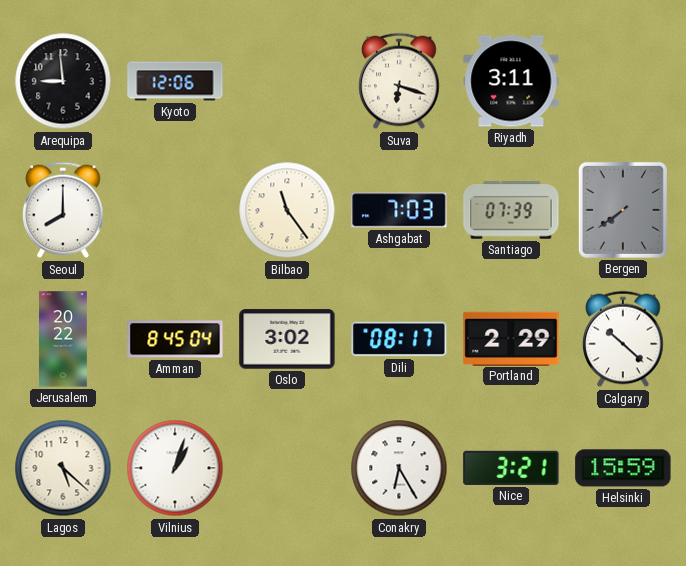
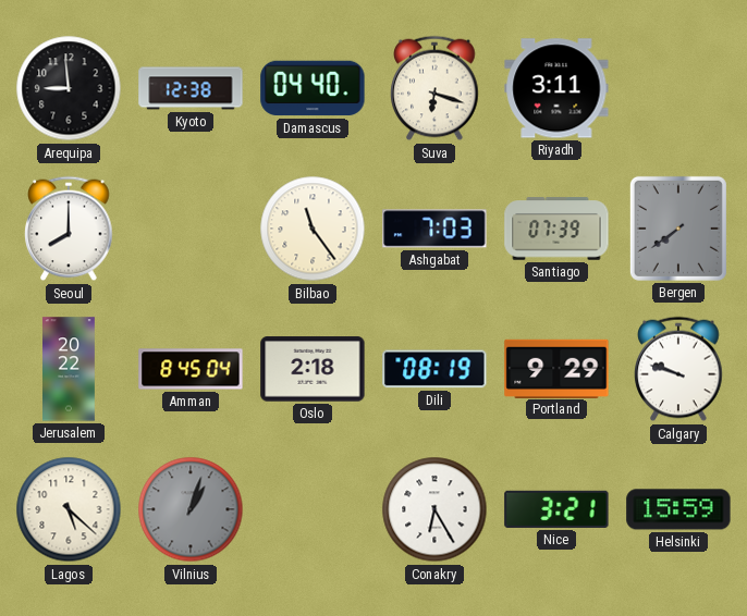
Kyoto: 12:06 -> 12:38
Damascus: none -> 04:40
Oslo: 3:02 -> 2:18
Dili: 08:17 -> 08:19
Portland: 2:29 -> 9:29
Calgary: 10:22 -> 9:48
Vilnius dial: white -> grey
